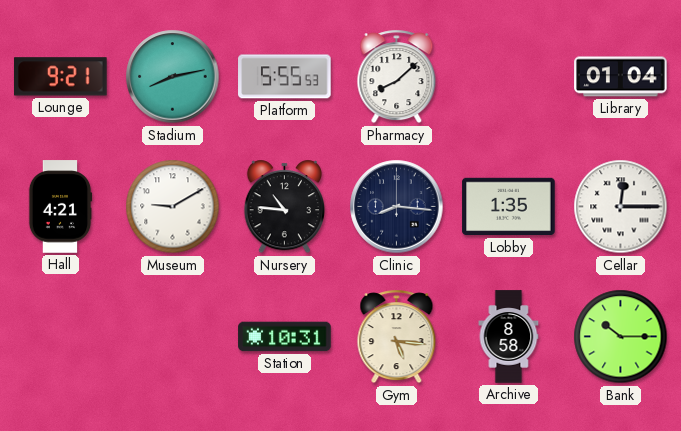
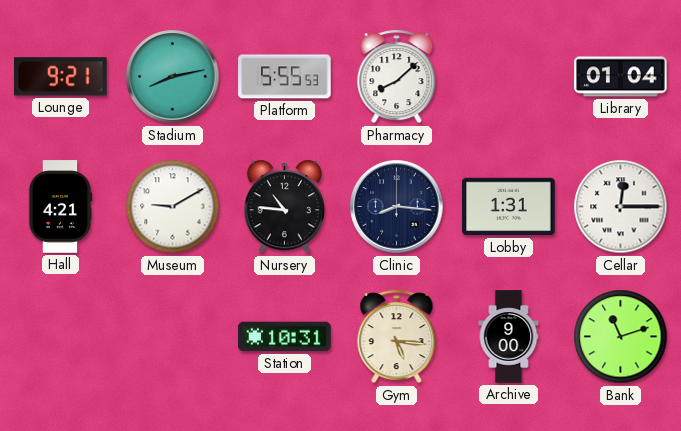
Lobby: 1:35 -> 1:31
Archive: 8:58 -> 9:00
Bank: 10:15 -> 11:12
